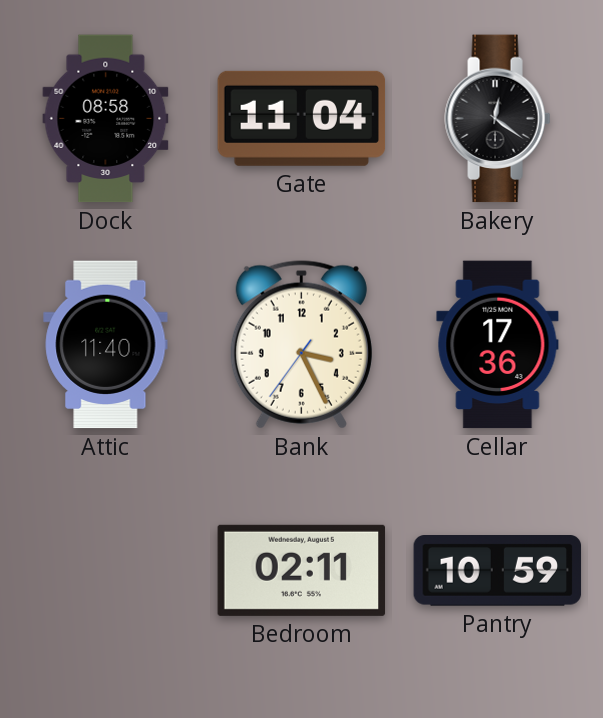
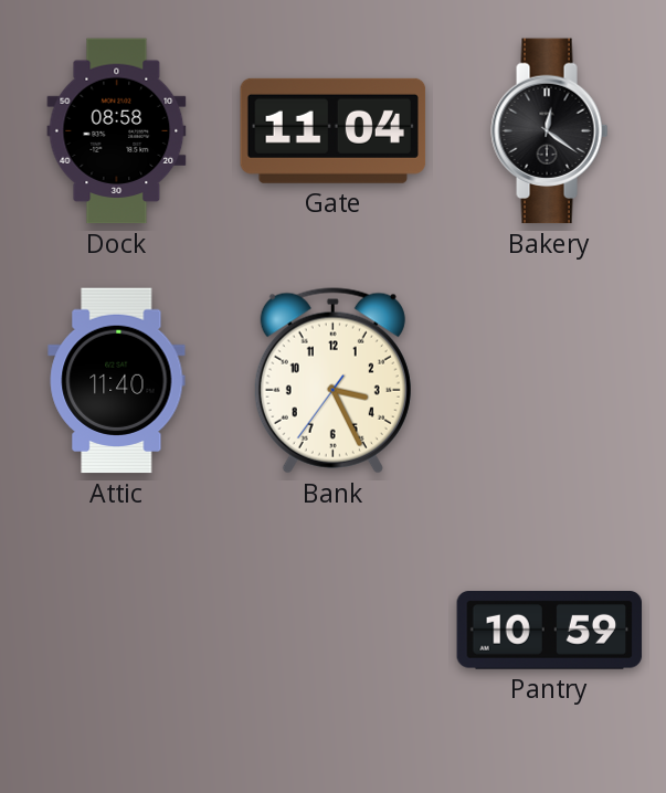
Cellar: 17:36 -> none
Bedroom: 02:11 -> none
